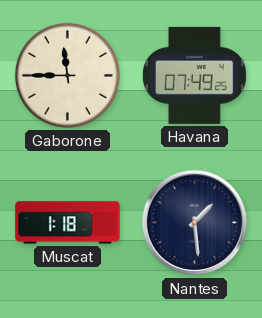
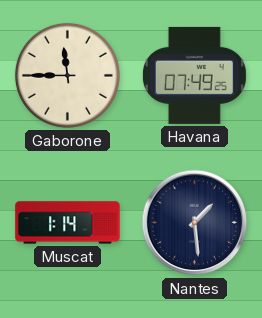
Muscat: 1:18 -> 1:14
